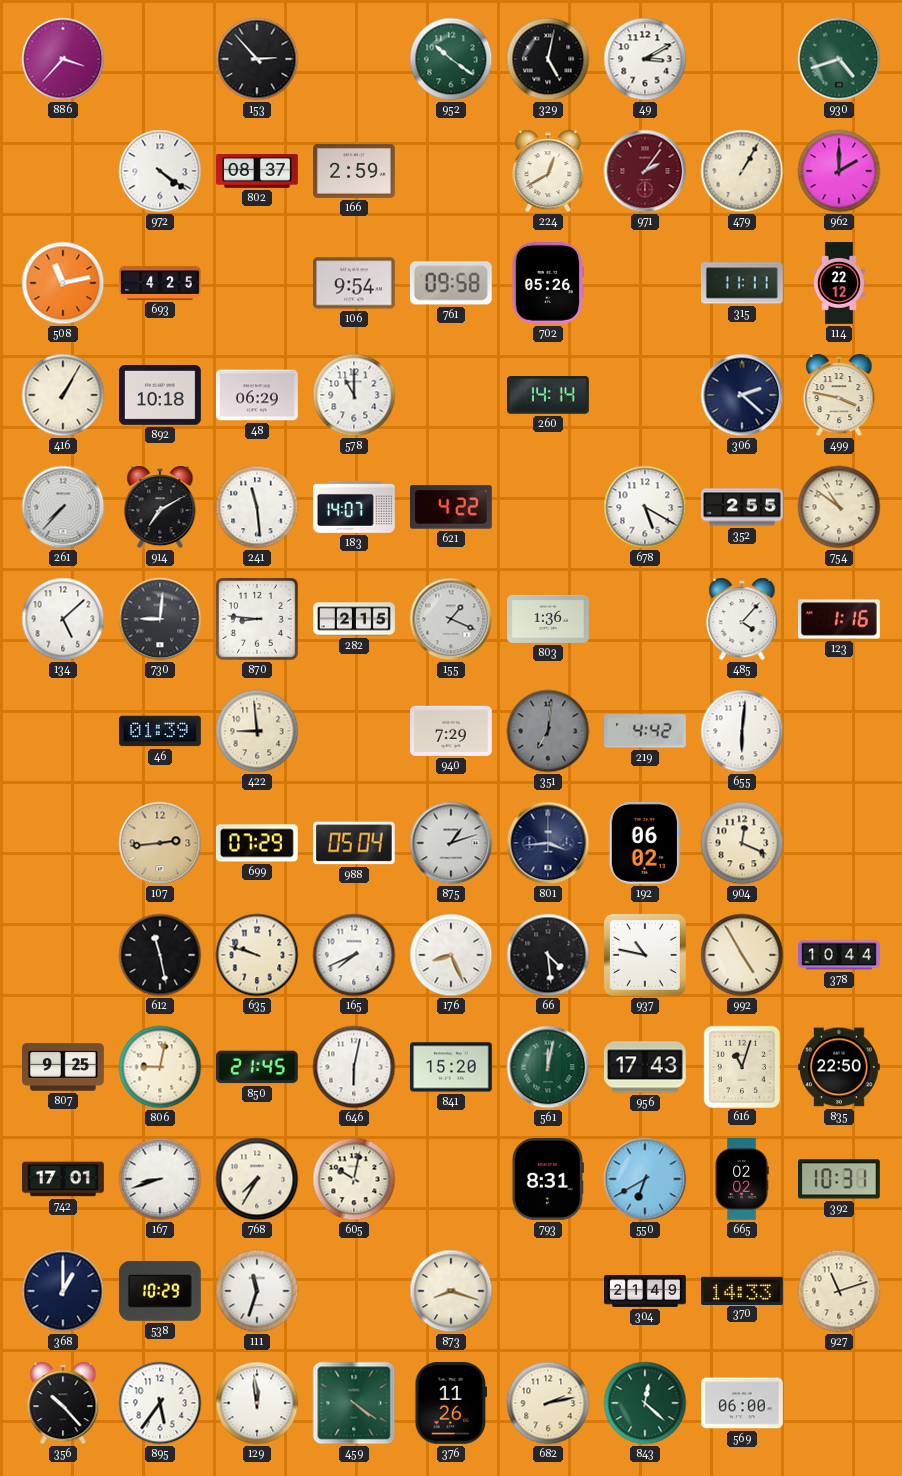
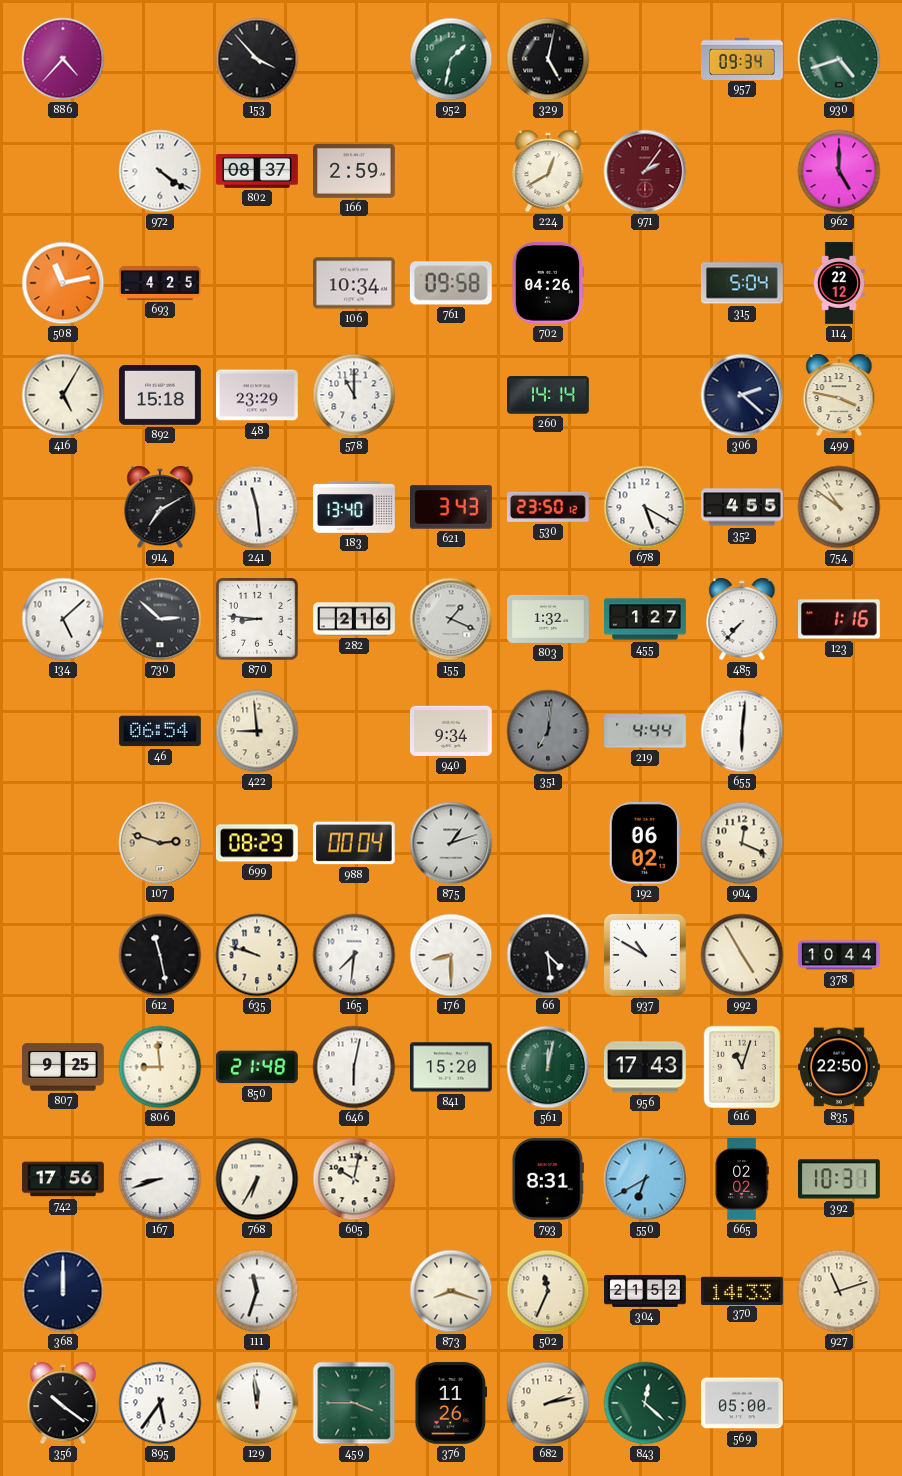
886: 3:37 -> 4:37
153: 2:53 -> 3:53
952: 10:21 -> 1:32
49: 3:10 -> none
957: none -> 09:34
479: 1:05 -> none
962: 2:00 -> 5:00
106: 9:54 -> 10:34
702: 05:26 -> 04:26
315: 11:11 -> 5:04
416: 1:05 -> 5:05
892: 10:18 -> 15:18
48: 06:29 -> 23:29
261: 7:37 -> none
183: 14:07 -> 13:40
621: 4:22 -> 3:43
530: none -> 23:50
352: 2:55 -> 4:55
730: 9:01 -> 2:52
282: 2:15 -> 2:16
803: 1:36 -> 1:32
455: none -> 1:27
485: 4:07 -> 7:37
46: 01:39 -> 06:54
940: 7:29 -> 9:34
219: 4:42 -> 4:44
107: 2:44 -> 2:48
699: 07:29 -> 08:29
988: 05:04 -> 00:04
801: 3:44 -> none
165: 7:41 -> 7:31
176: 8:26 -> 8:30
937: 10:47 -> 10:50
806: 9:02 -> 8:59
850: 21:45 -> 21:48
742: 17:01 -> 17:56
768: 7:35 -> 6:35
368: 1:00 -> 12:00
538: 10:29 -> none
502: none -> 11:34
304: 21:49 -> 21:52
356: 10:23 -> 10:21
459: 4:21 -> 3:45
569: 06:00 -> 05:00
